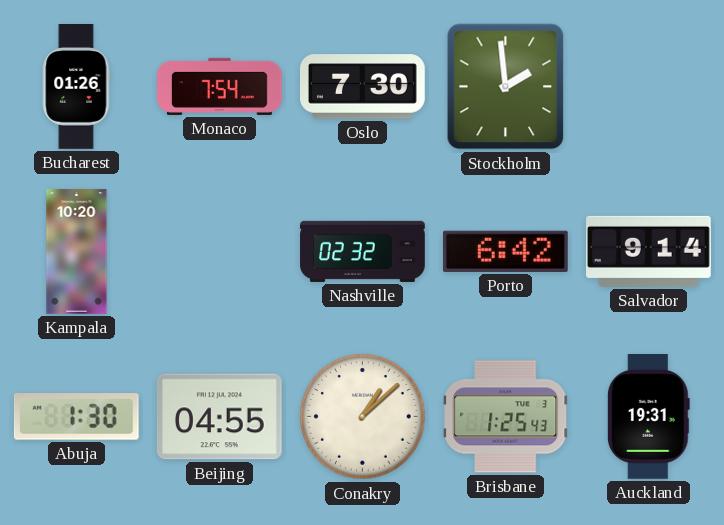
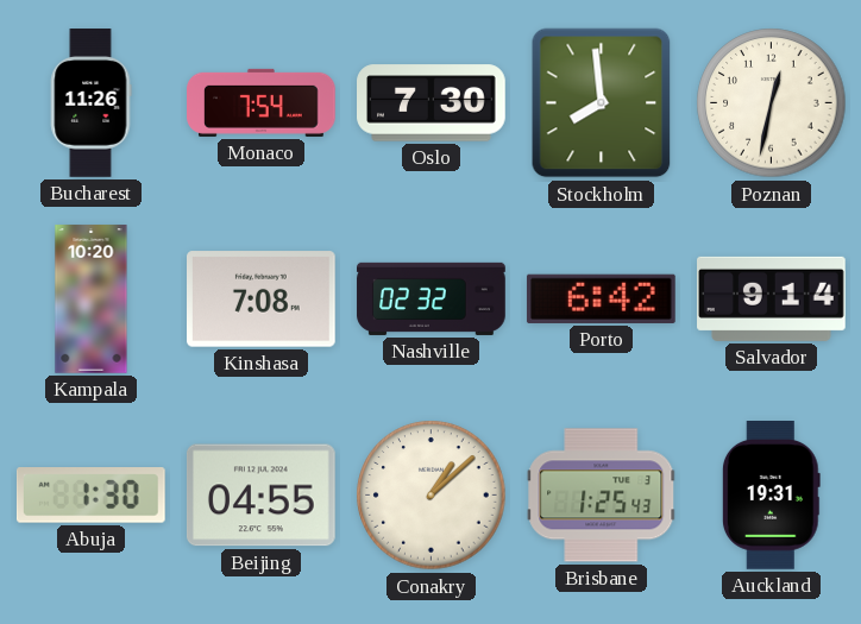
Bucharest: 01:26 -> 11:26
Stockholm: 1:59 -> 7:59
Poznan: none -> 12:32
Kinshasa: none -> 7:08
